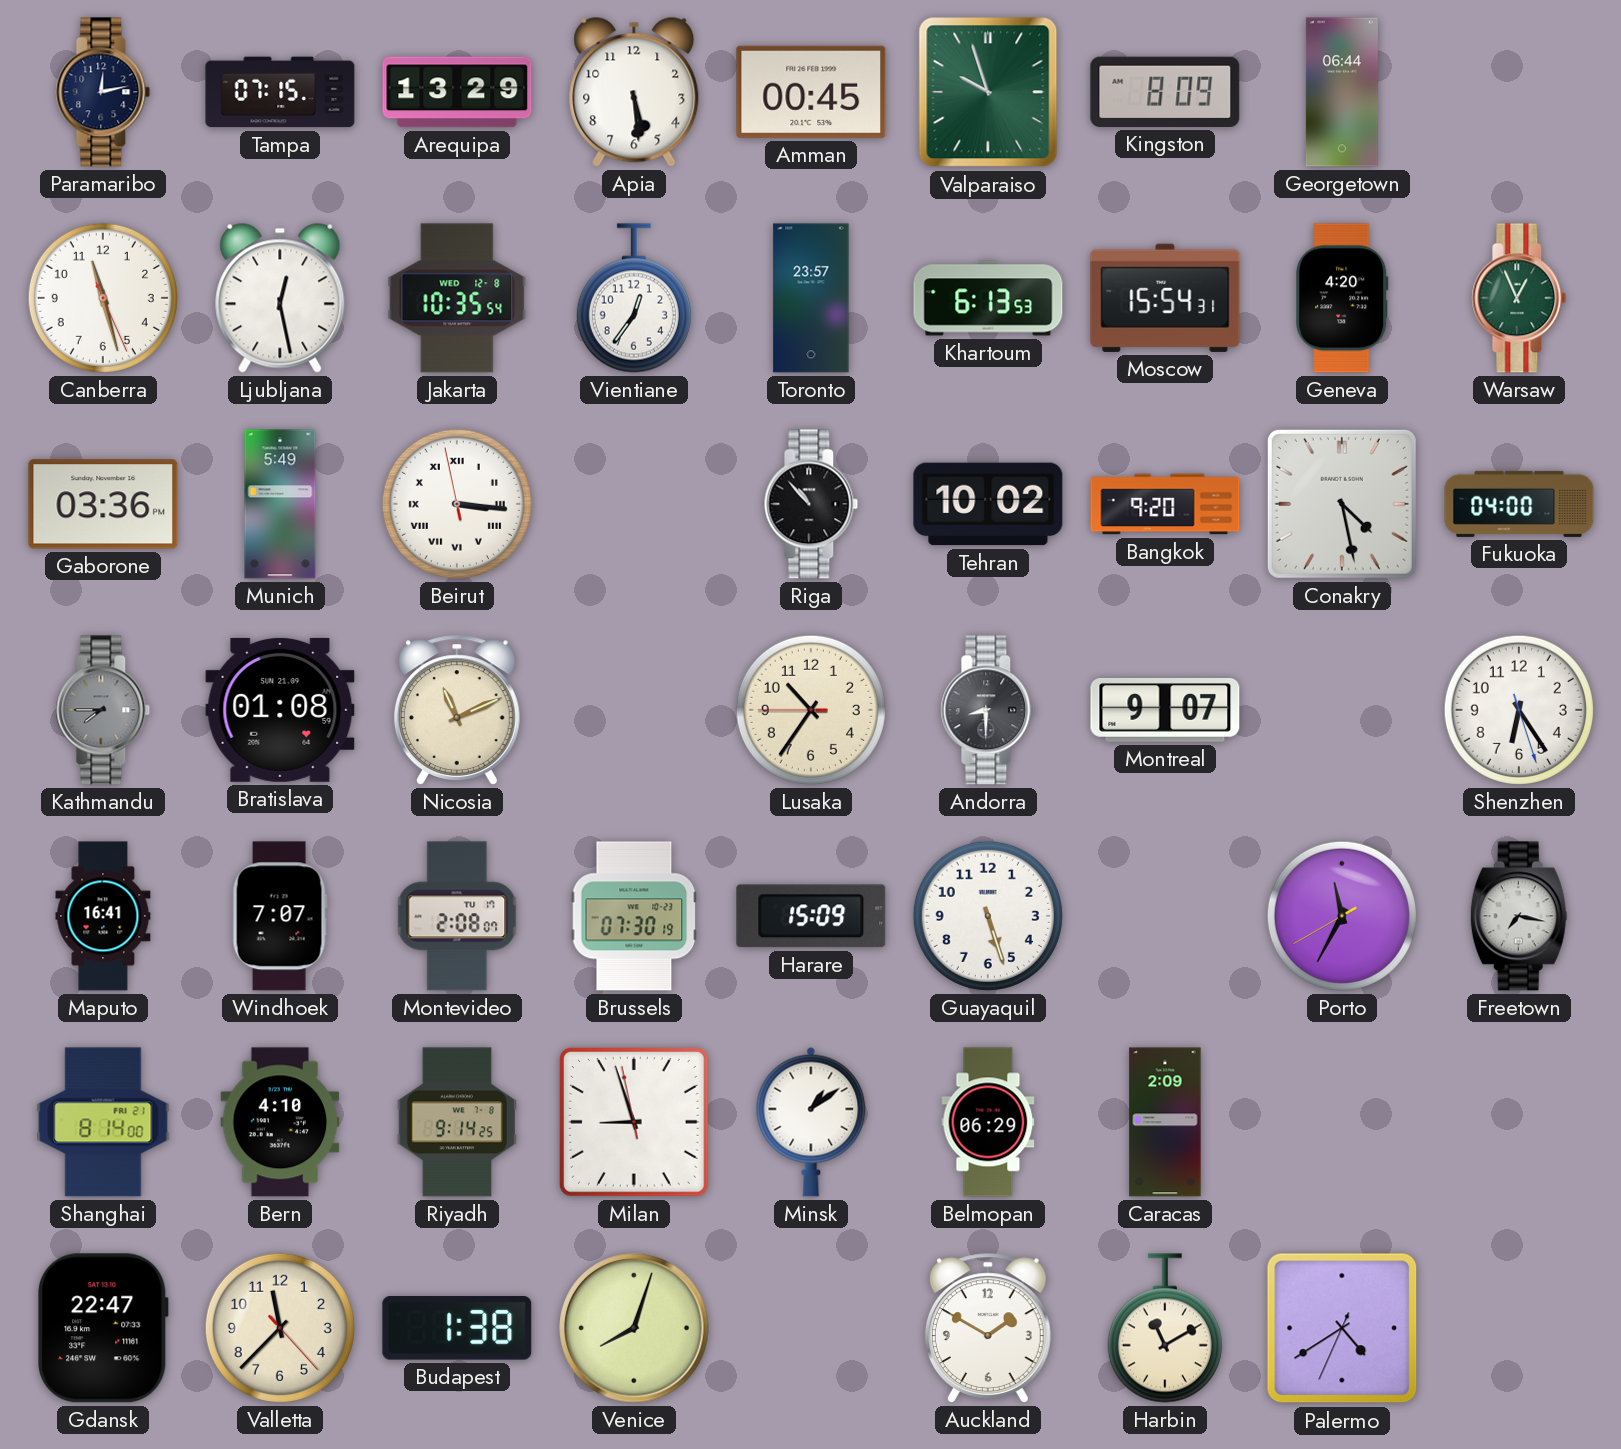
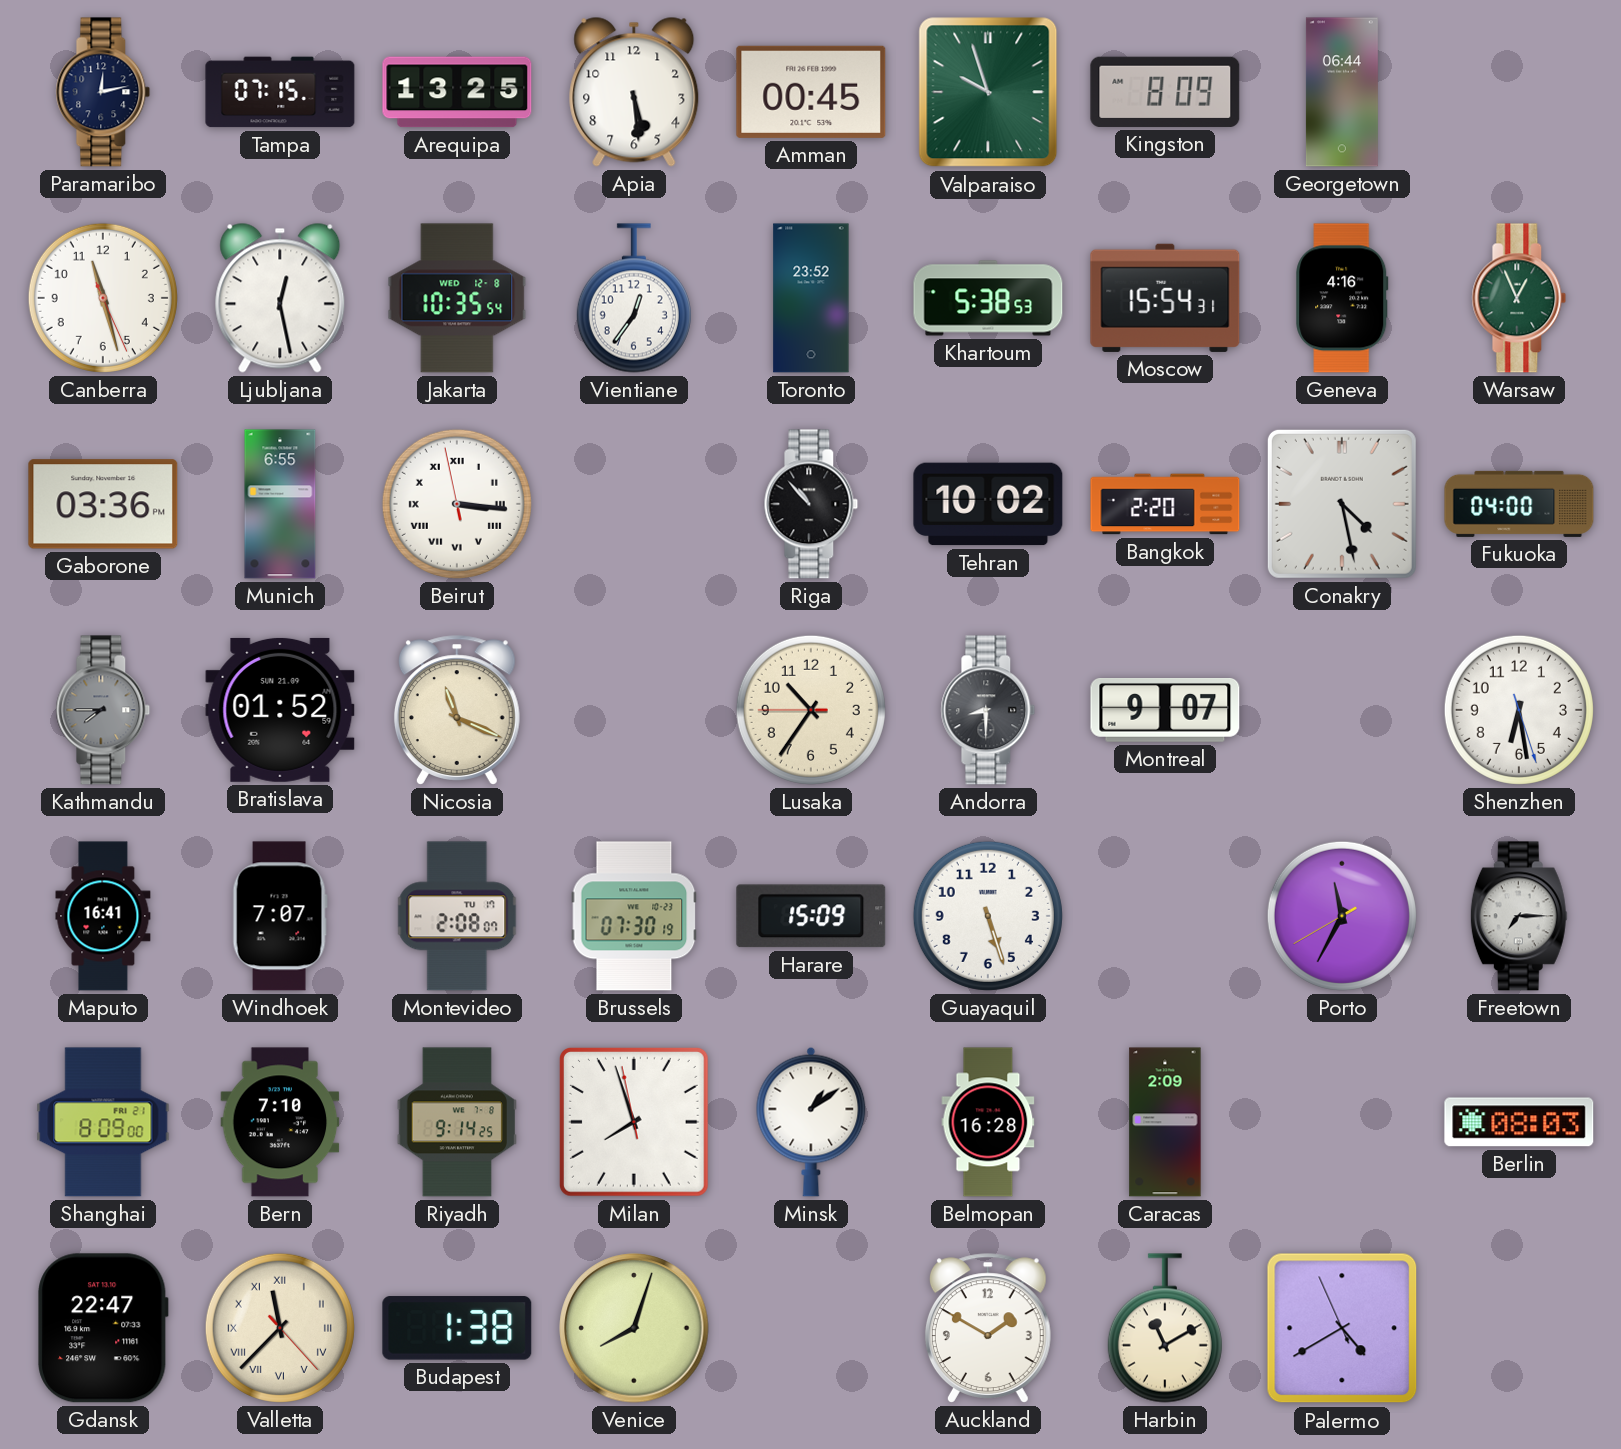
Arequipa: 13:29 -> 13:25
Toronto: 23:57 -> 23:52
Khartoum: 6:13 -> 5:38
Geneva: 4:20 -> 4:16
Munich: 5:49 -> 6:55
Bangkok: 9:20 -> 2:20
Bratislava: 01:08 -> 01:52
Nicosia: 11:11 -> 11:19
Shenzhen: 6:24 -> 6:28
Freetown: 7:17 -> 7:15
Shanghai: 8:14 -> 8:09
Bern: 4:10 -> 7:10
Milan: 8:56 -> 7:56
Belmopan: 06:29 -> 16:28
Berlin: none -> 08:03
Valletta numerals: Arabic -> Roman
Palermo: 4:39:34 -> 4:39:56
